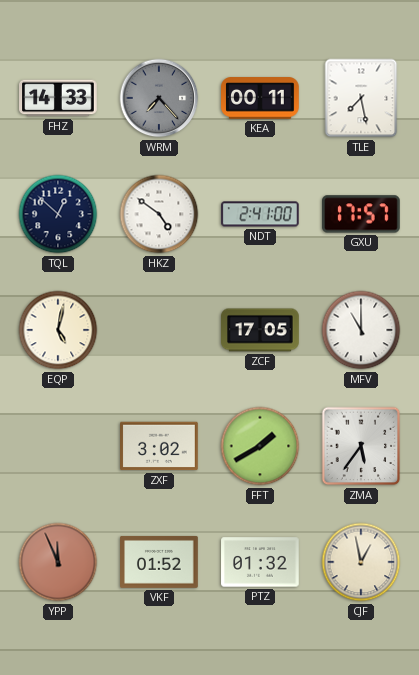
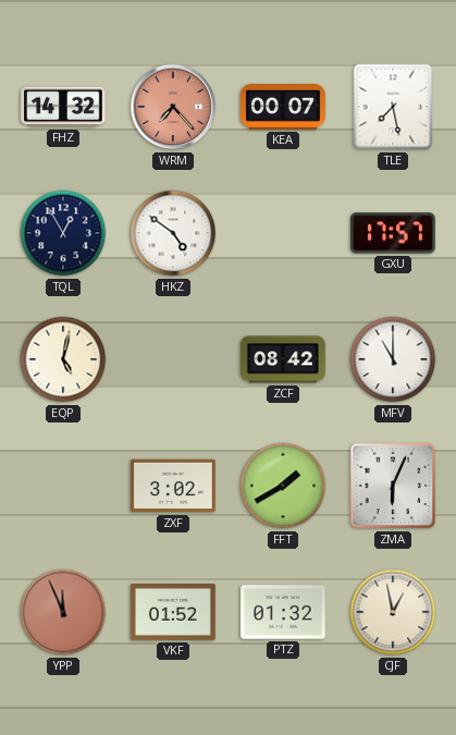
FHZ: 14:33 -> 14:32
WRM dial: grey -> salmon
KEA: 00:11 -> 00:07
TQL: 12:52 -> 12:55
NDT: 2:41 -> none
ZCF: 17:05 -> 08:42
ZMA: 5:36 -> 6:04
